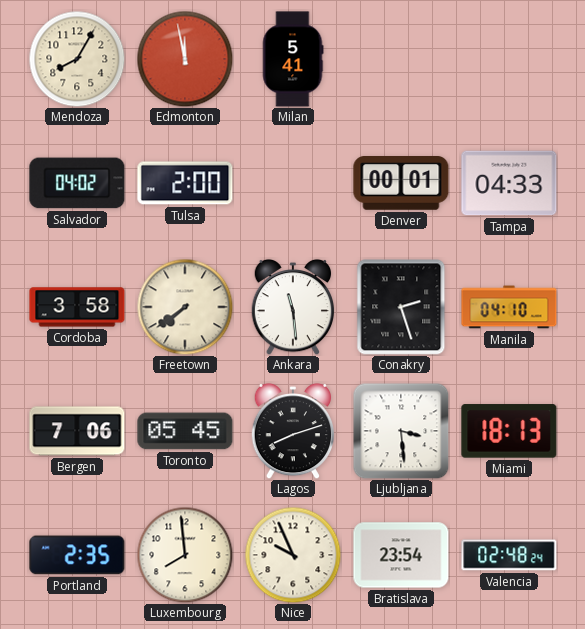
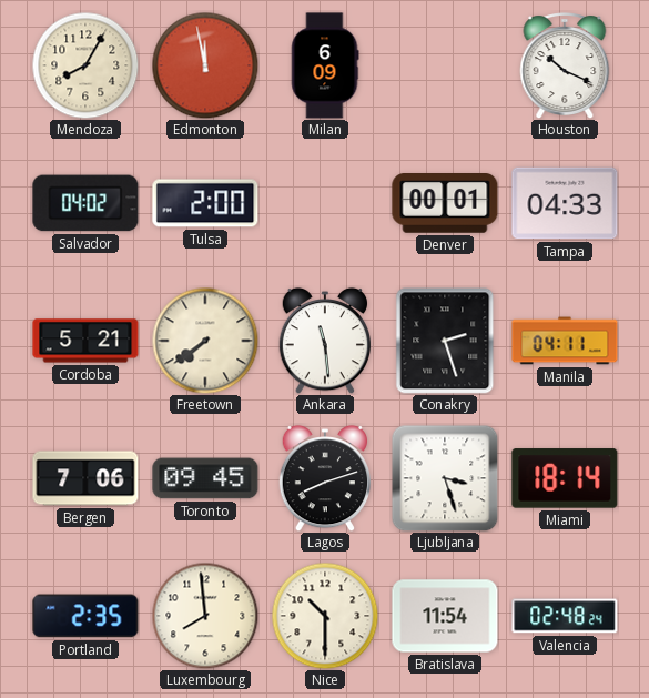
Milan: 5:41 -> 6:09
Houston: none -> 10:19
Cordoba: 3:58 -> 5:21
Manila: 04:10 -> 04:11
Toronto: 05:45 -> 09:45
Ljubljana: 3:29 -> 3:27
Miami: 18:13 -> 18:14
Nice: 9:56 -> 10:30
Bratislava: 23:54 -> 11:54
